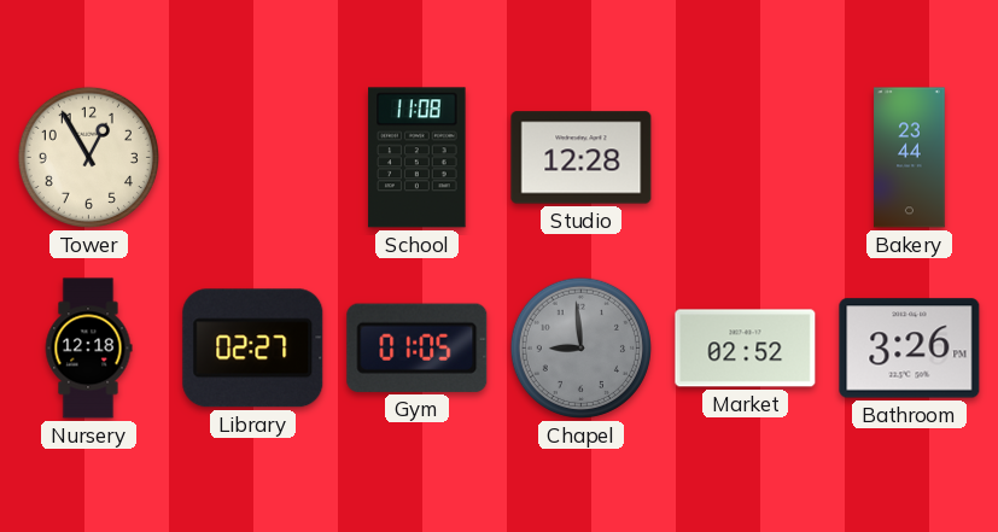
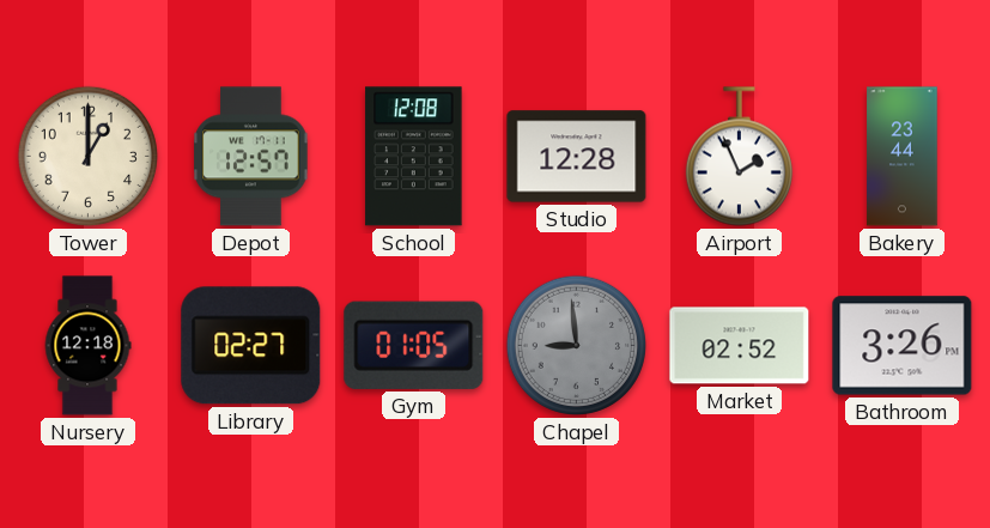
Tower: 12:55 -> 1:00
Depot: none -> 12:57
School: 11:08 -> 12:08
Airport: none -> 1:56
